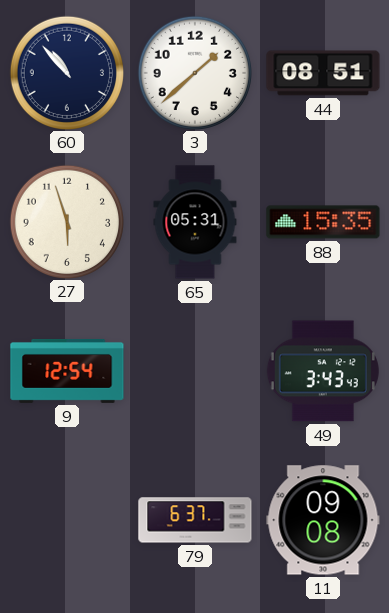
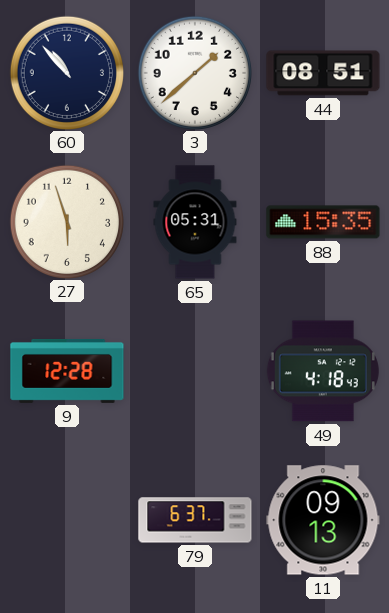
9: 12:54 -> 12:28
49: 3:43 -> 4:18
11: 09:08 -> 09:13
